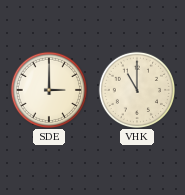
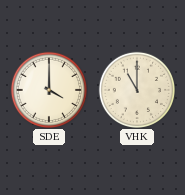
SDE: 3:00 -> 4:00
